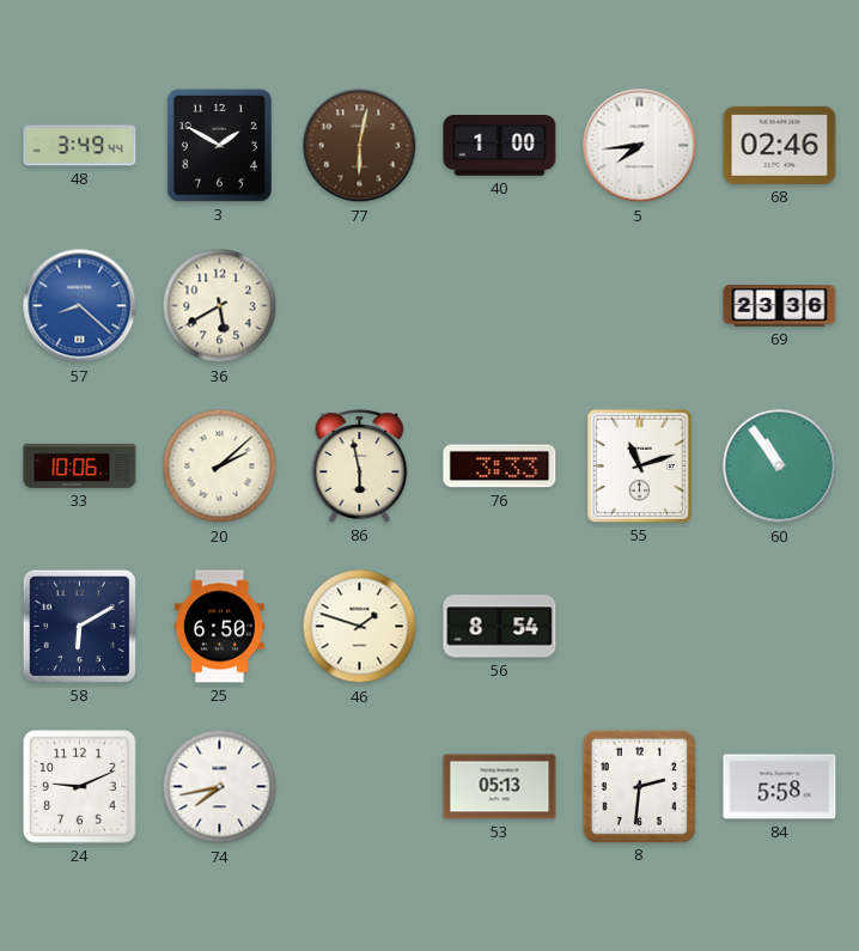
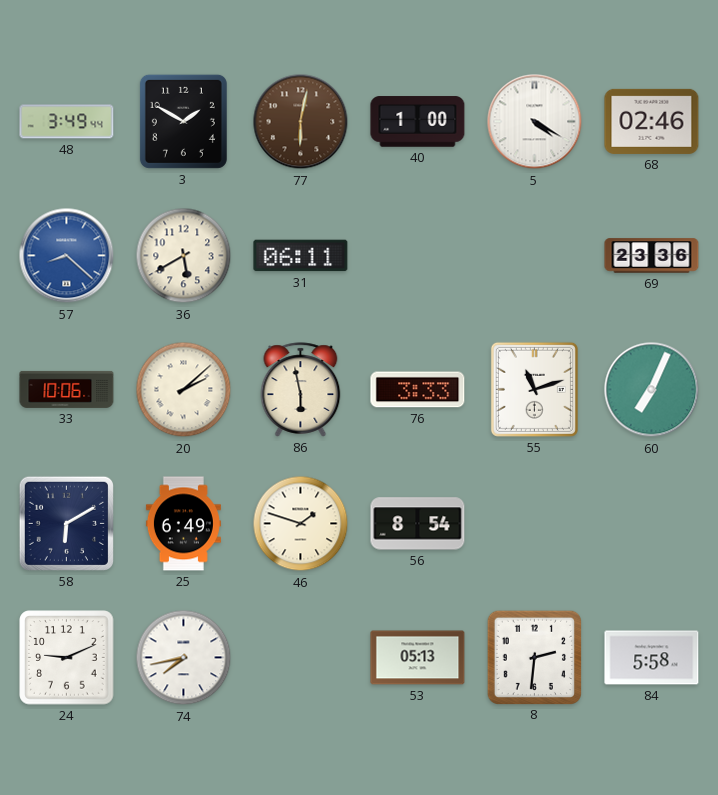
5: 7:44 -> 4:20
31: none -> 06:11
60: 10:54 -> 7:04
25: 6:50 -> 6:49
